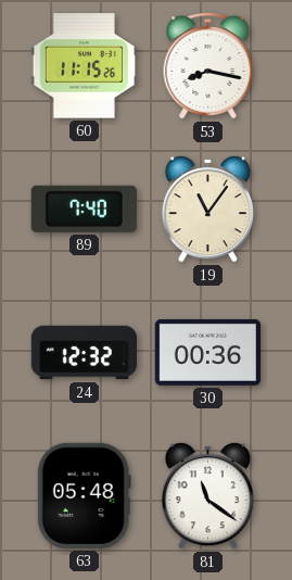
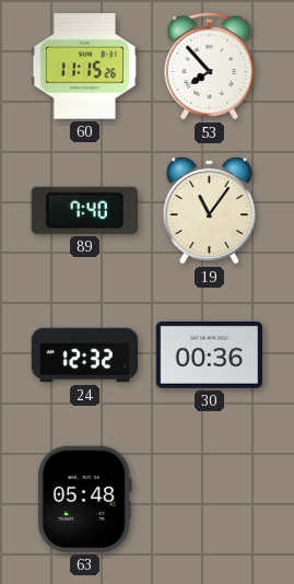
53: 8:17 -> 7:53
81: 11:21 -> none
